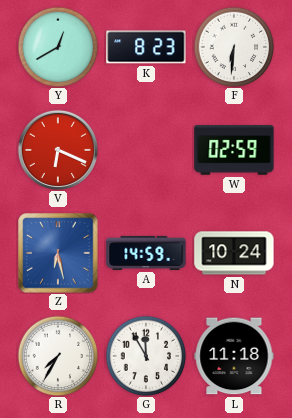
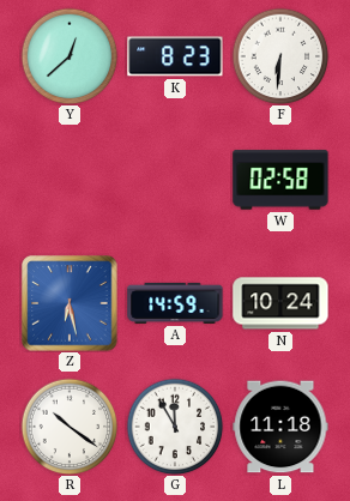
Y: 12:40 -> 12:38
V: 6:19 -> none
W: 02:59 -> 02:58
R: 7:35 -> 10:21
